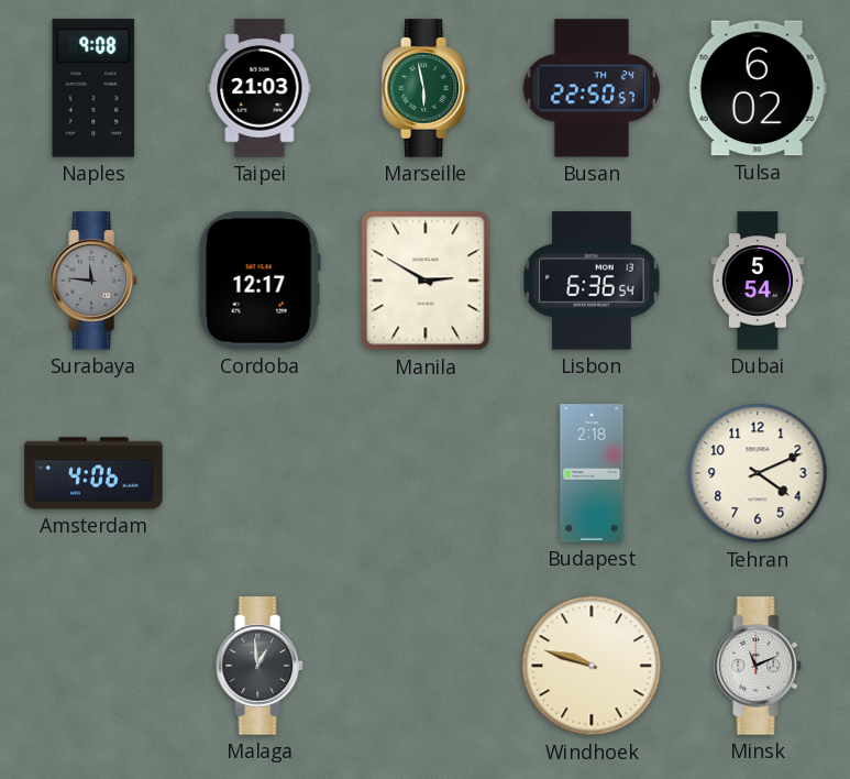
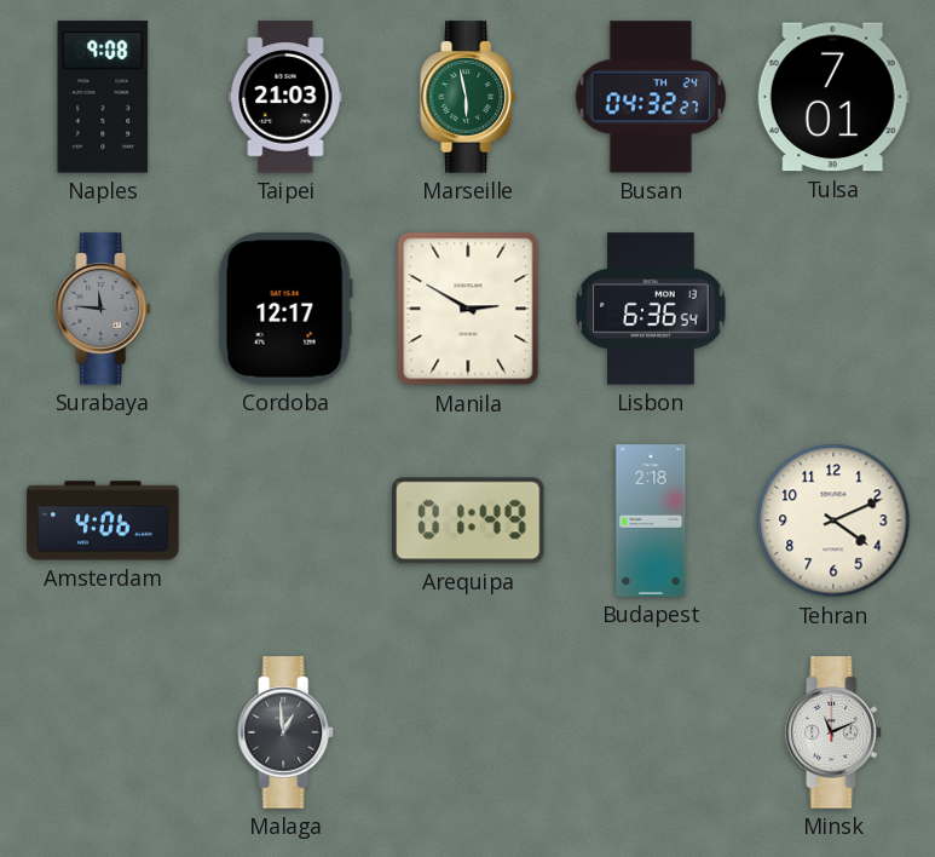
Busan: 22:50 -> 04:32
Tulsa: 6:02 -> 7:01
Dubai: 5:54 -> none
Arequipa: none -> 01:49
Windhoek: 9:48 -> none
